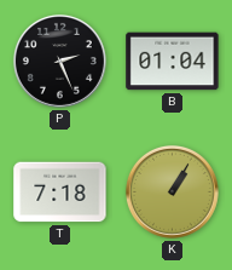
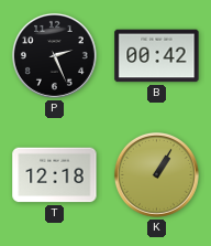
B: 01:04 -> 00:42
T: 7:18 -> 12:18
